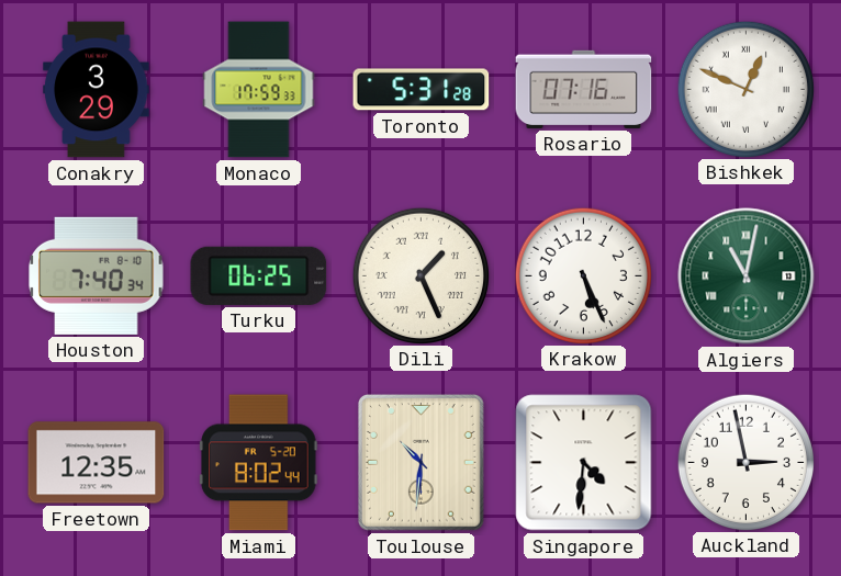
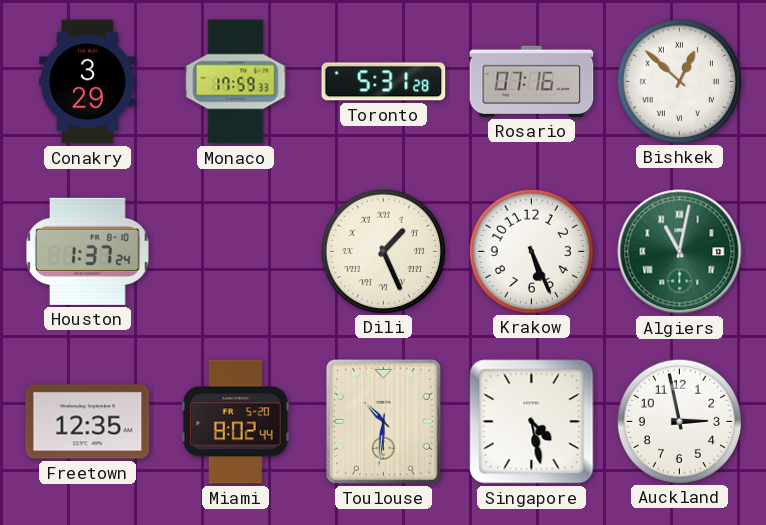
Bishkek: 12:49 -> 12:52
Houston: 7:40 -> 1:37
Turku: 06:25 -> none
Singapore: 4:31 -> 4:28
